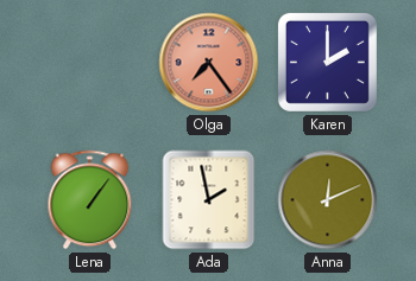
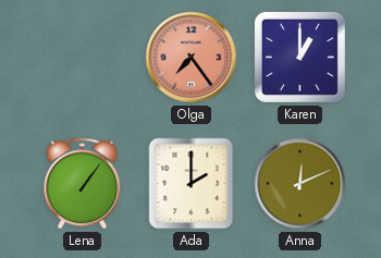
Karen: 2:00 -> 1:00
Ada: 1:58 -> 2:00
